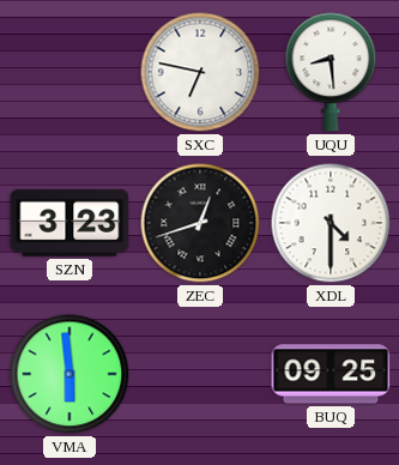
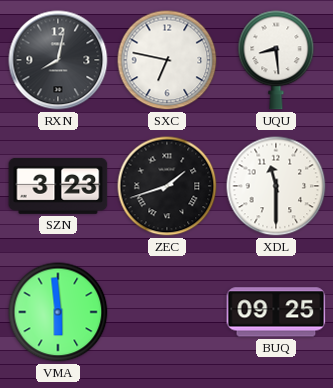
RXN: none -> 8:02
ZEC: 12:42 -> 1:42
XDL: 4:30 -> 11:30
